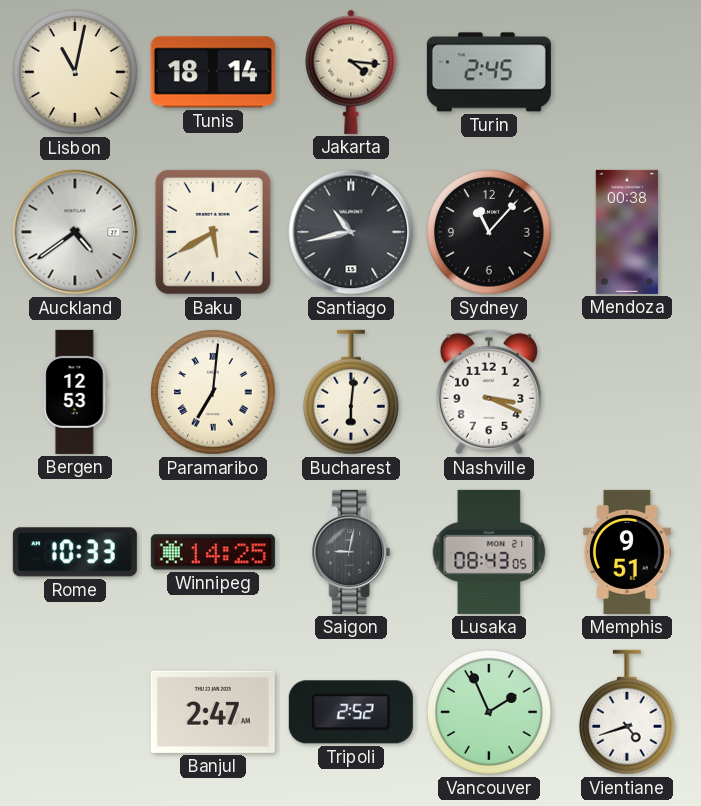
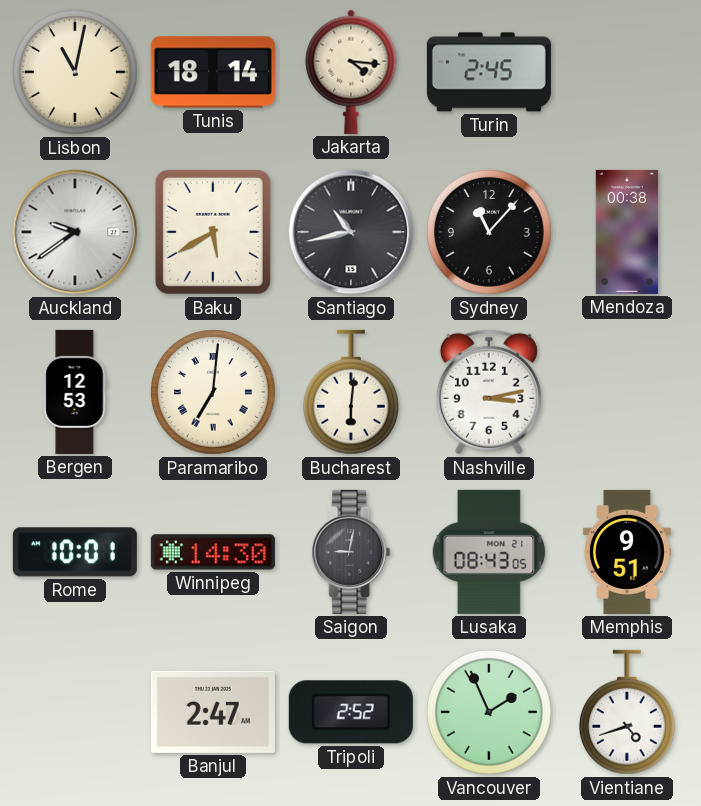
Auckland: 4:39 -> 9:39
Nashville: 3:19 -> 3:13
Rome: 10:33 -> 10:01
Winnipeg: 14:25 -> 14:30
